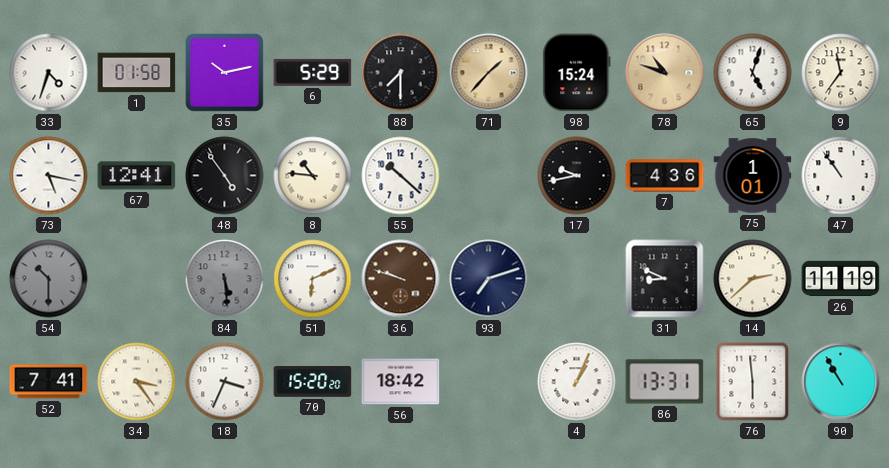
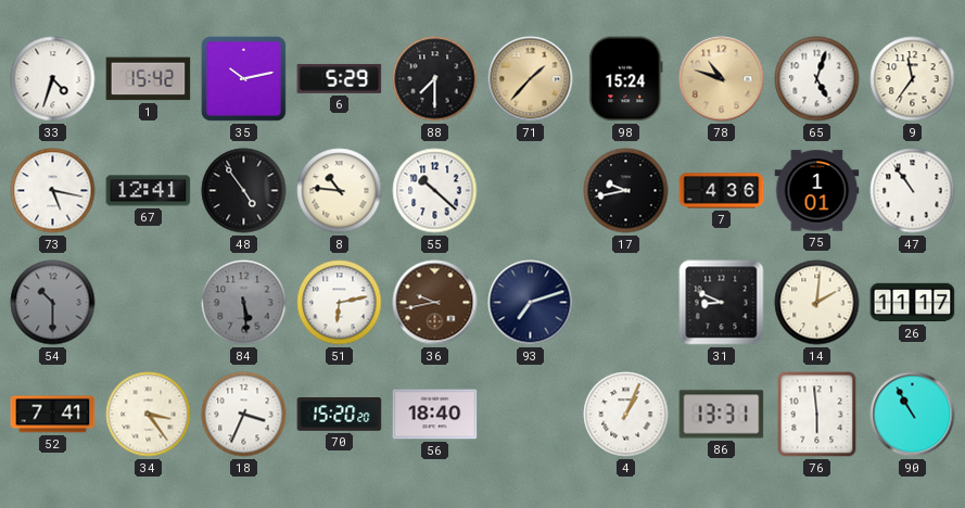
1: 01:58 -> 15:42
51: 6:11 -> 6:13
36: 9:48 -> 9:43
14: 2:38 -> 2:01
26: 11:19 -> 11:17
56: 18:42 -> 18:40
